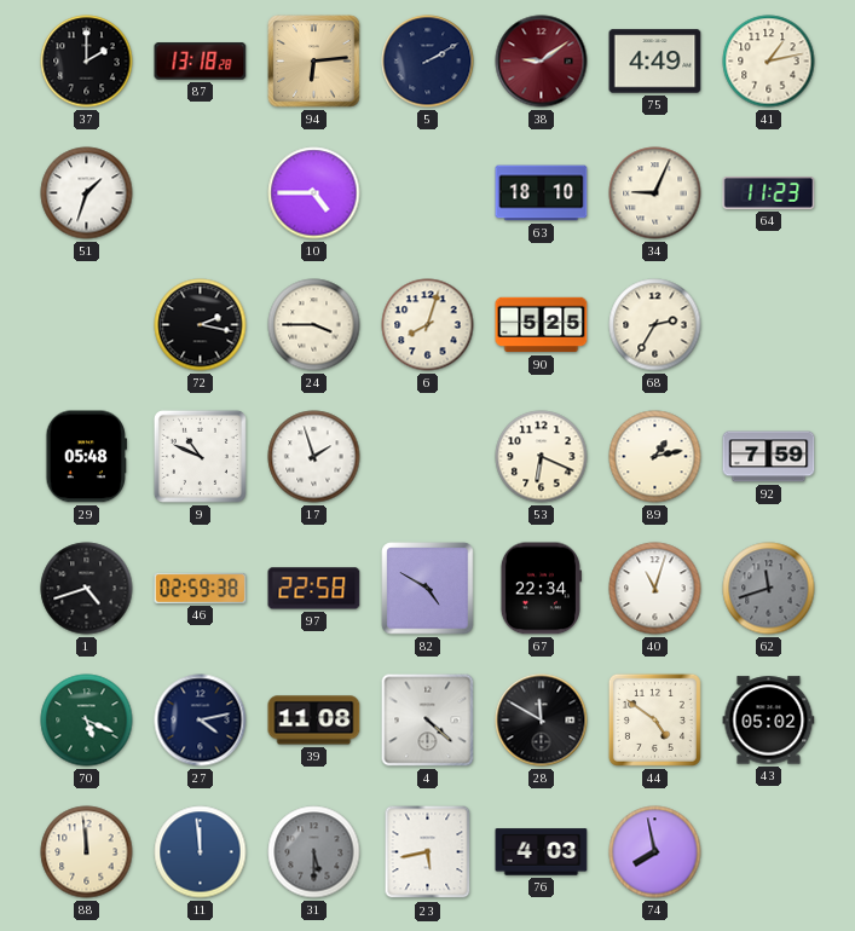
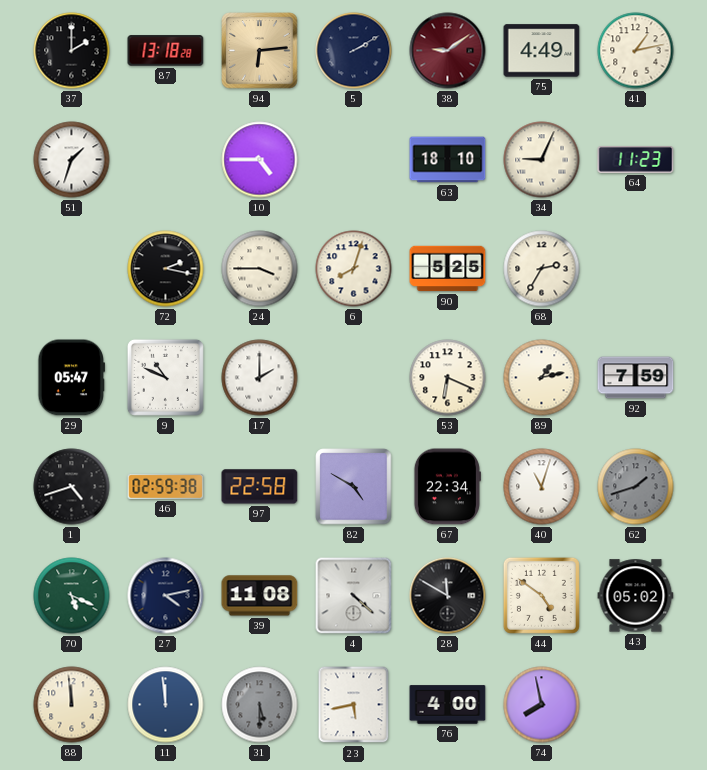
29: 05:48 -> 05:47
17: 1:57 -> 2:00
62: 11:42 -> 1:42
76: 4:03 -> 4:00
